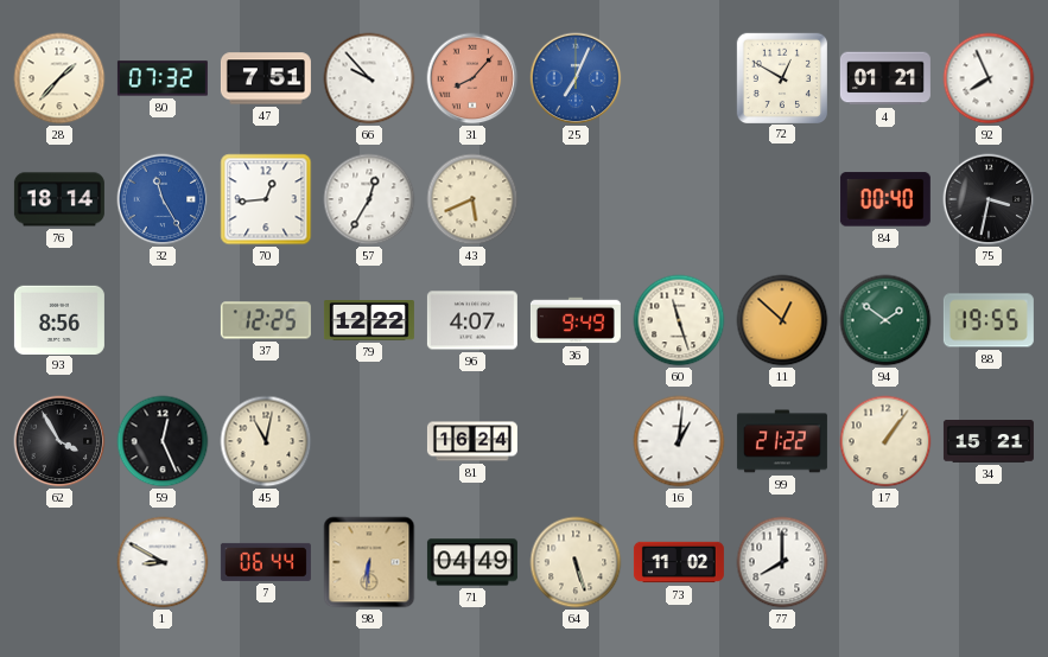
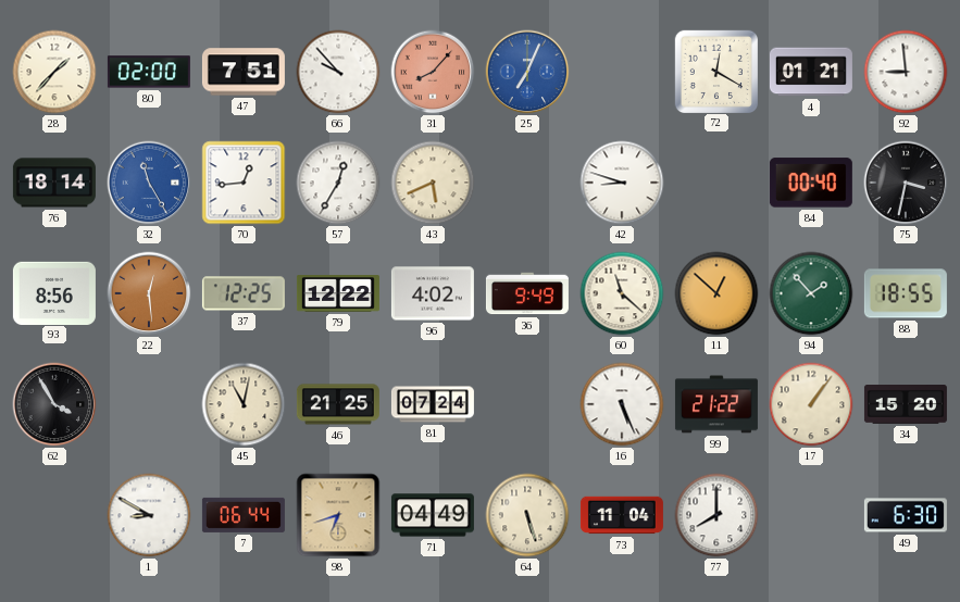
80: 07:32 -> 02:00
72: 12:50 -> 12:20
92: 7:56 -> 8:59
42: none -> 8:48
22: none -> 12:29
96: 4:07 -> 4:02
60: 11:27 -> 11:22
94: 1:51 -> 1:53
88: 19:55 -> 18:55
59: 12:26 -> none
46: none -> 21:25
81: 16:24 -> 07:24
16: 1:01 -> 5:26
34: 15:21 -> 15:20
98: 6:31 -> 6:42
73: 11:02 -> 11:04
49: none -> 6:30
